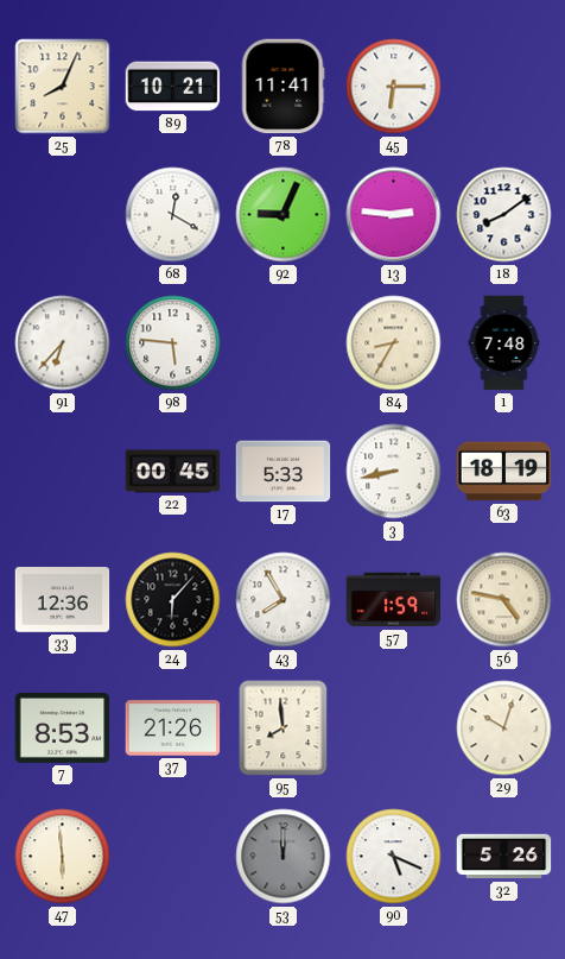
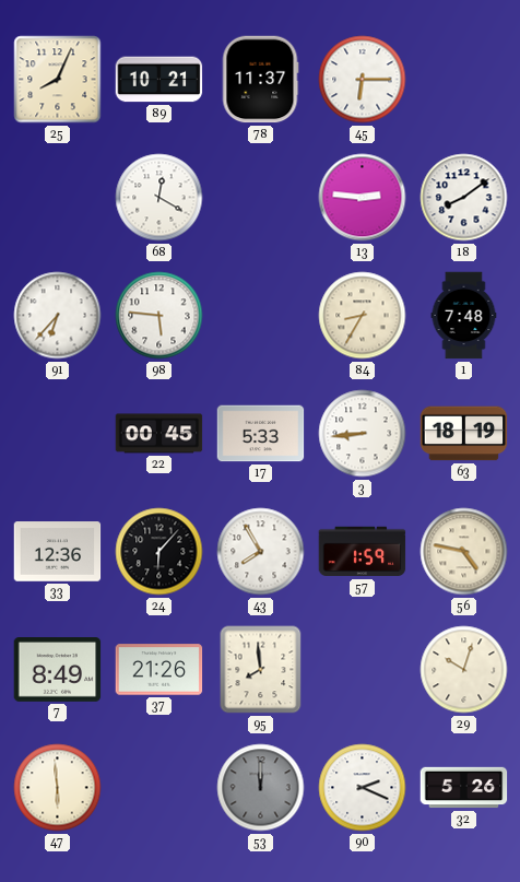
78: 11:41 -> 11:37
92: 9:04 -> none
3: 8:43 -> 8:44
7: 8:53 -> 8:49
90: 5:19 -> 2:19
